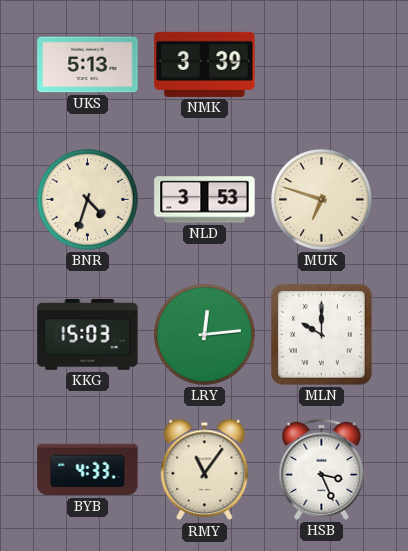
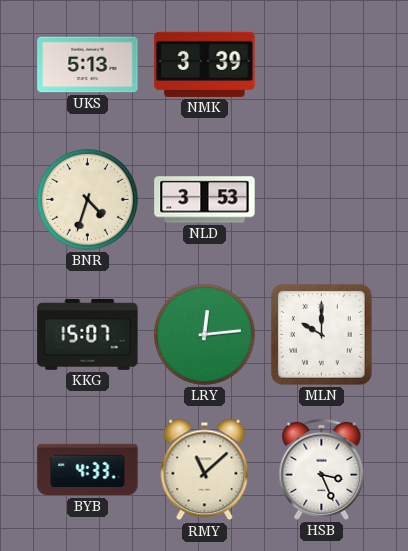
MUK: 6:48 -> none
KKG: 15:03 -> 15:07
RMY: 11:06 -> 11:08
